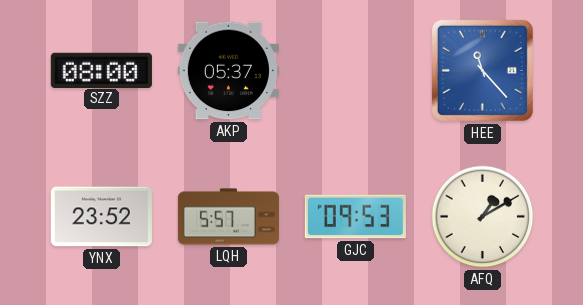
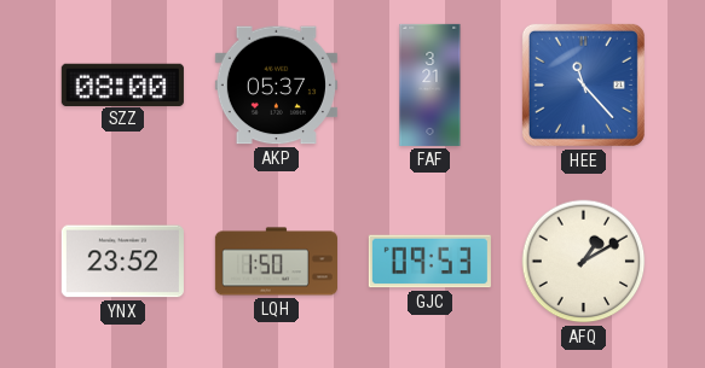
FAF: none -> 3:21
LQH: 5:57 -> 1:50
